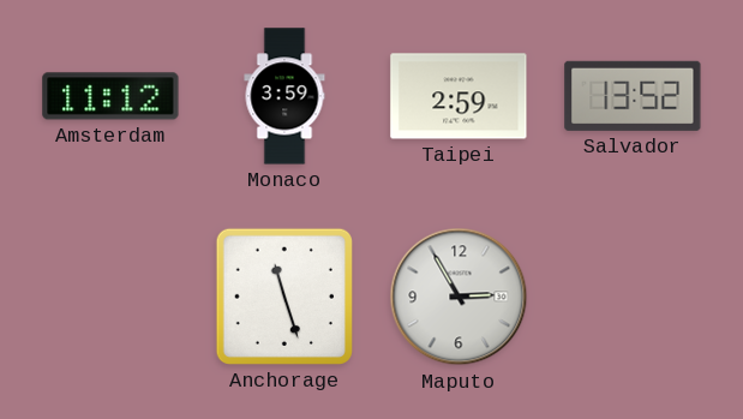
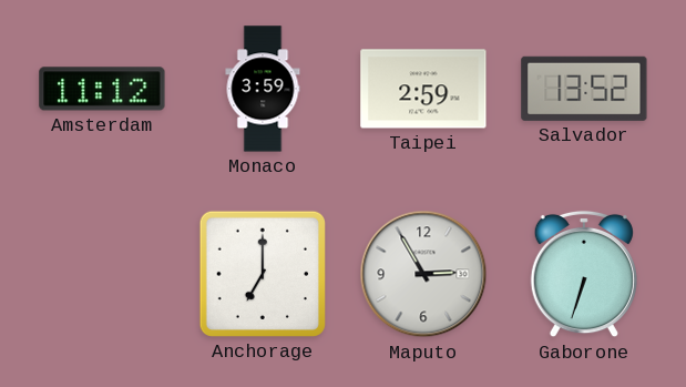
Anchorage: 11:27 -> 7:00
Gaborone: none -> 6:33
